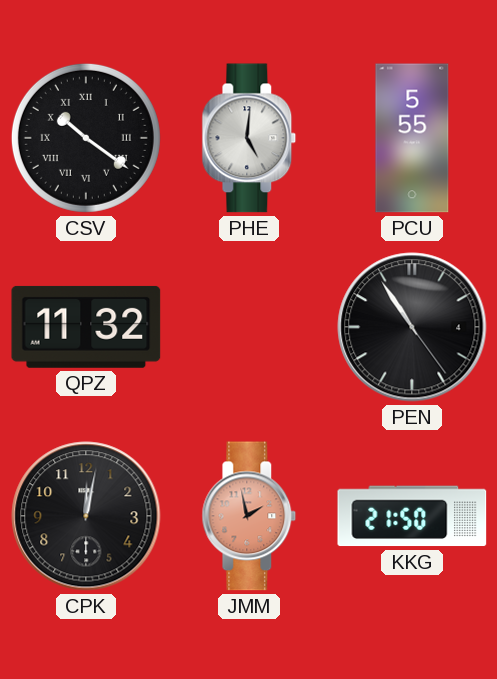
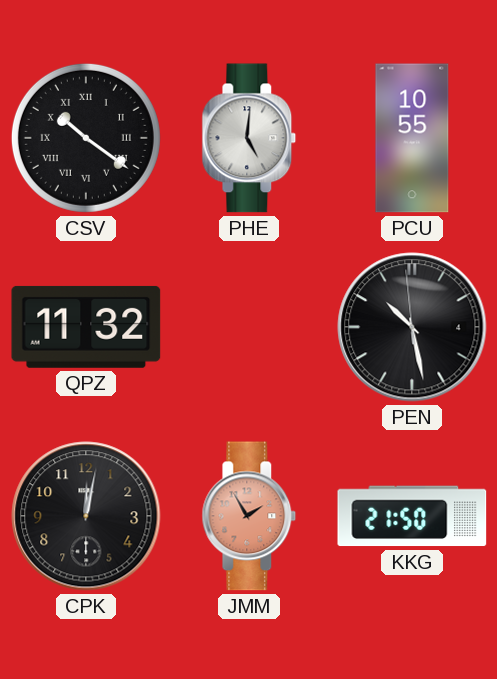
PCU: 5:55 -> 10:55
PEN: 10:54 -> 10:27
JMM: 1:58 -> 1:55
